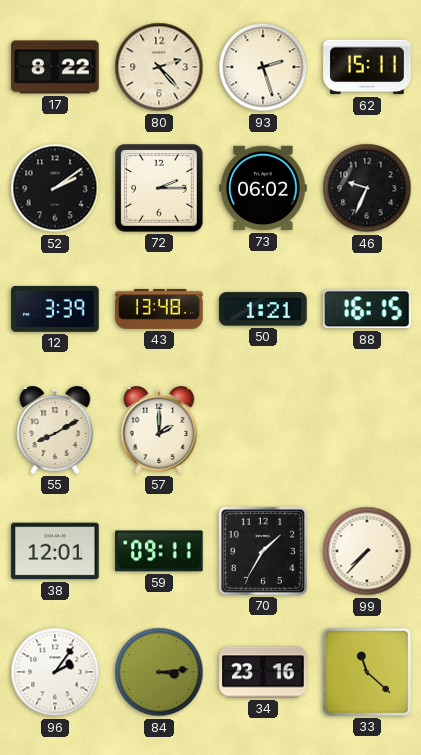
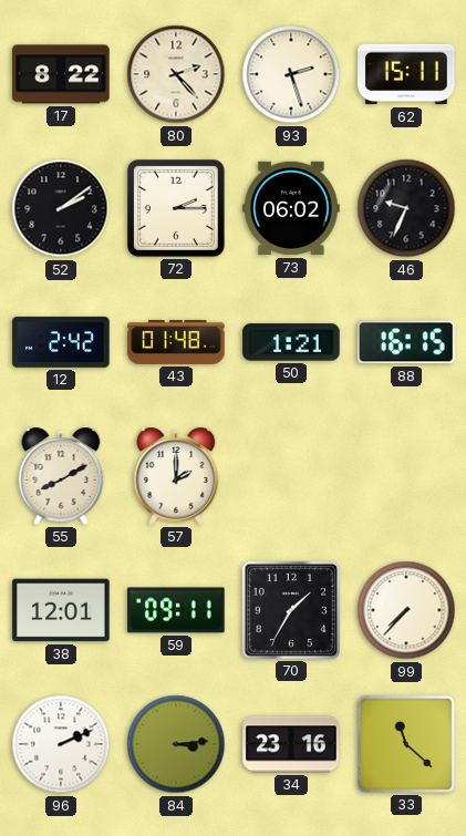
12: 3:39 -> 2:42
43: 13:48 -> 01:48
96: 2:06 -> 2:11
